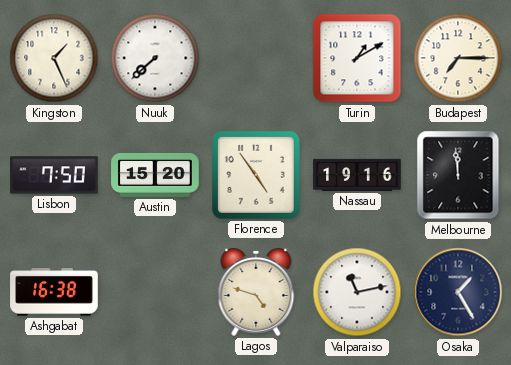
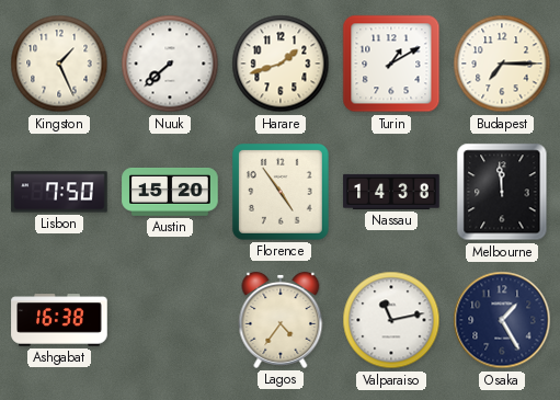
Harare: none -> 1:42
Nassau: 19:16 -> 14:38
Lagos: 4:48 -> 4:36
